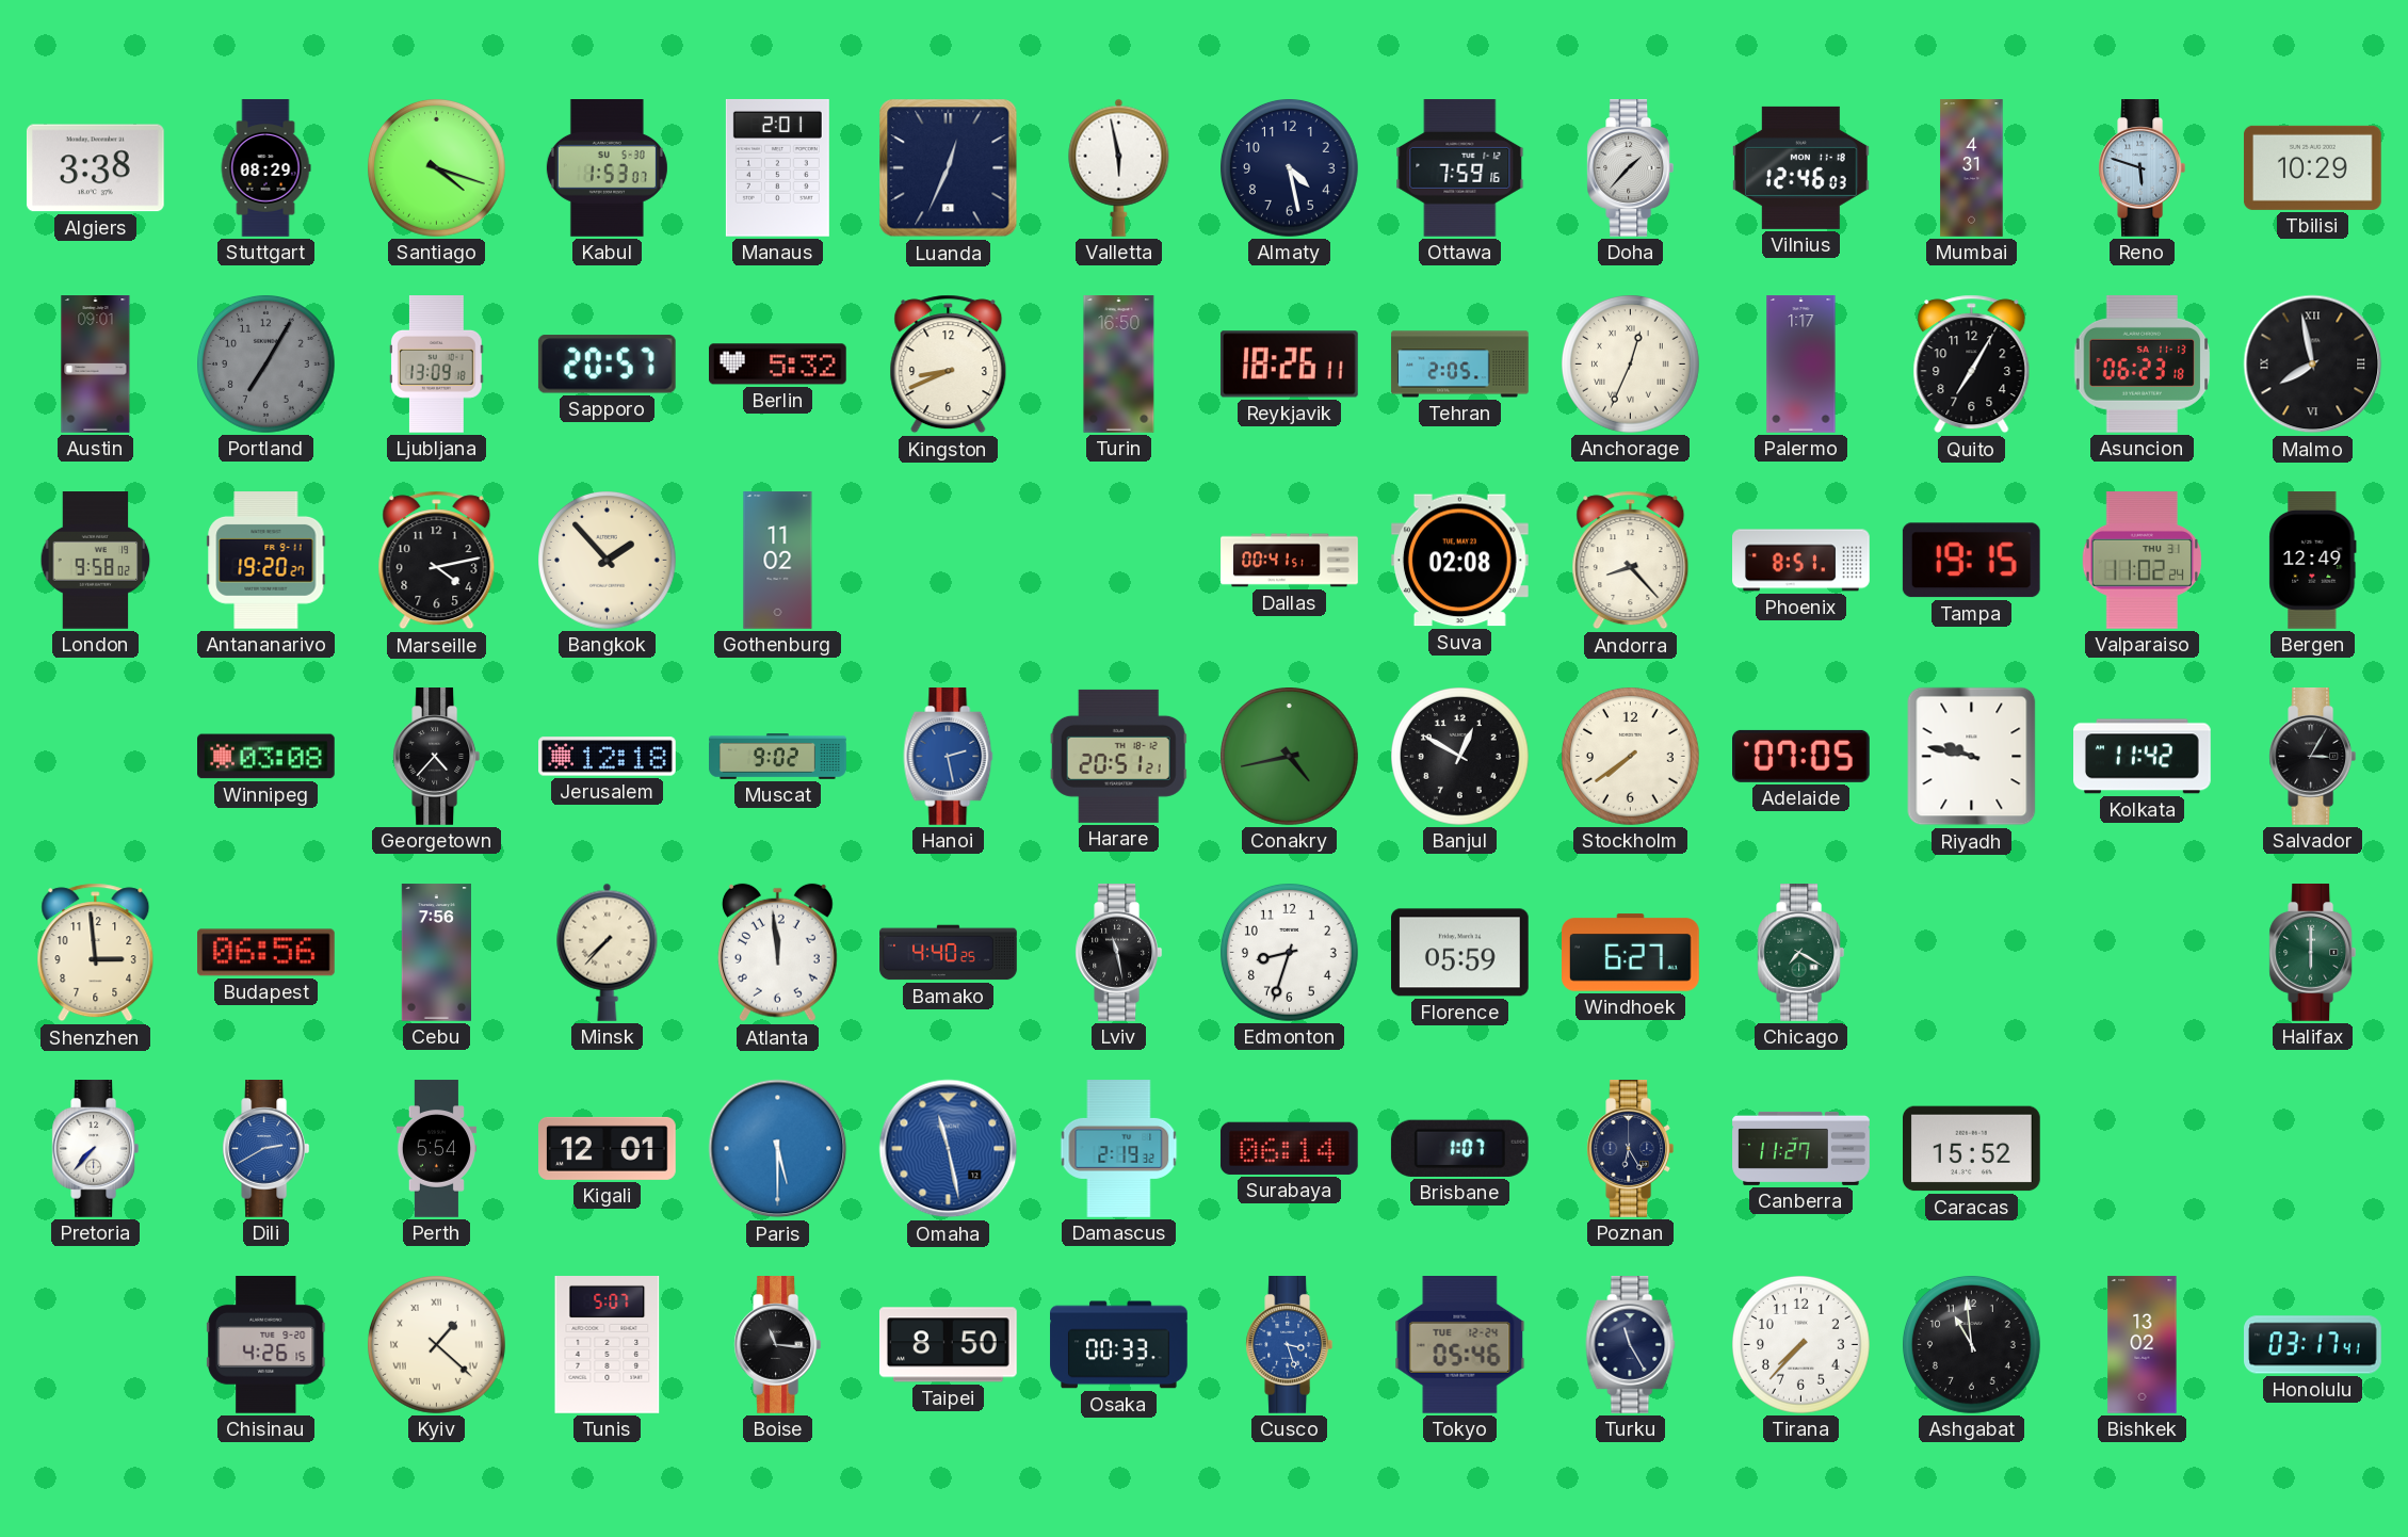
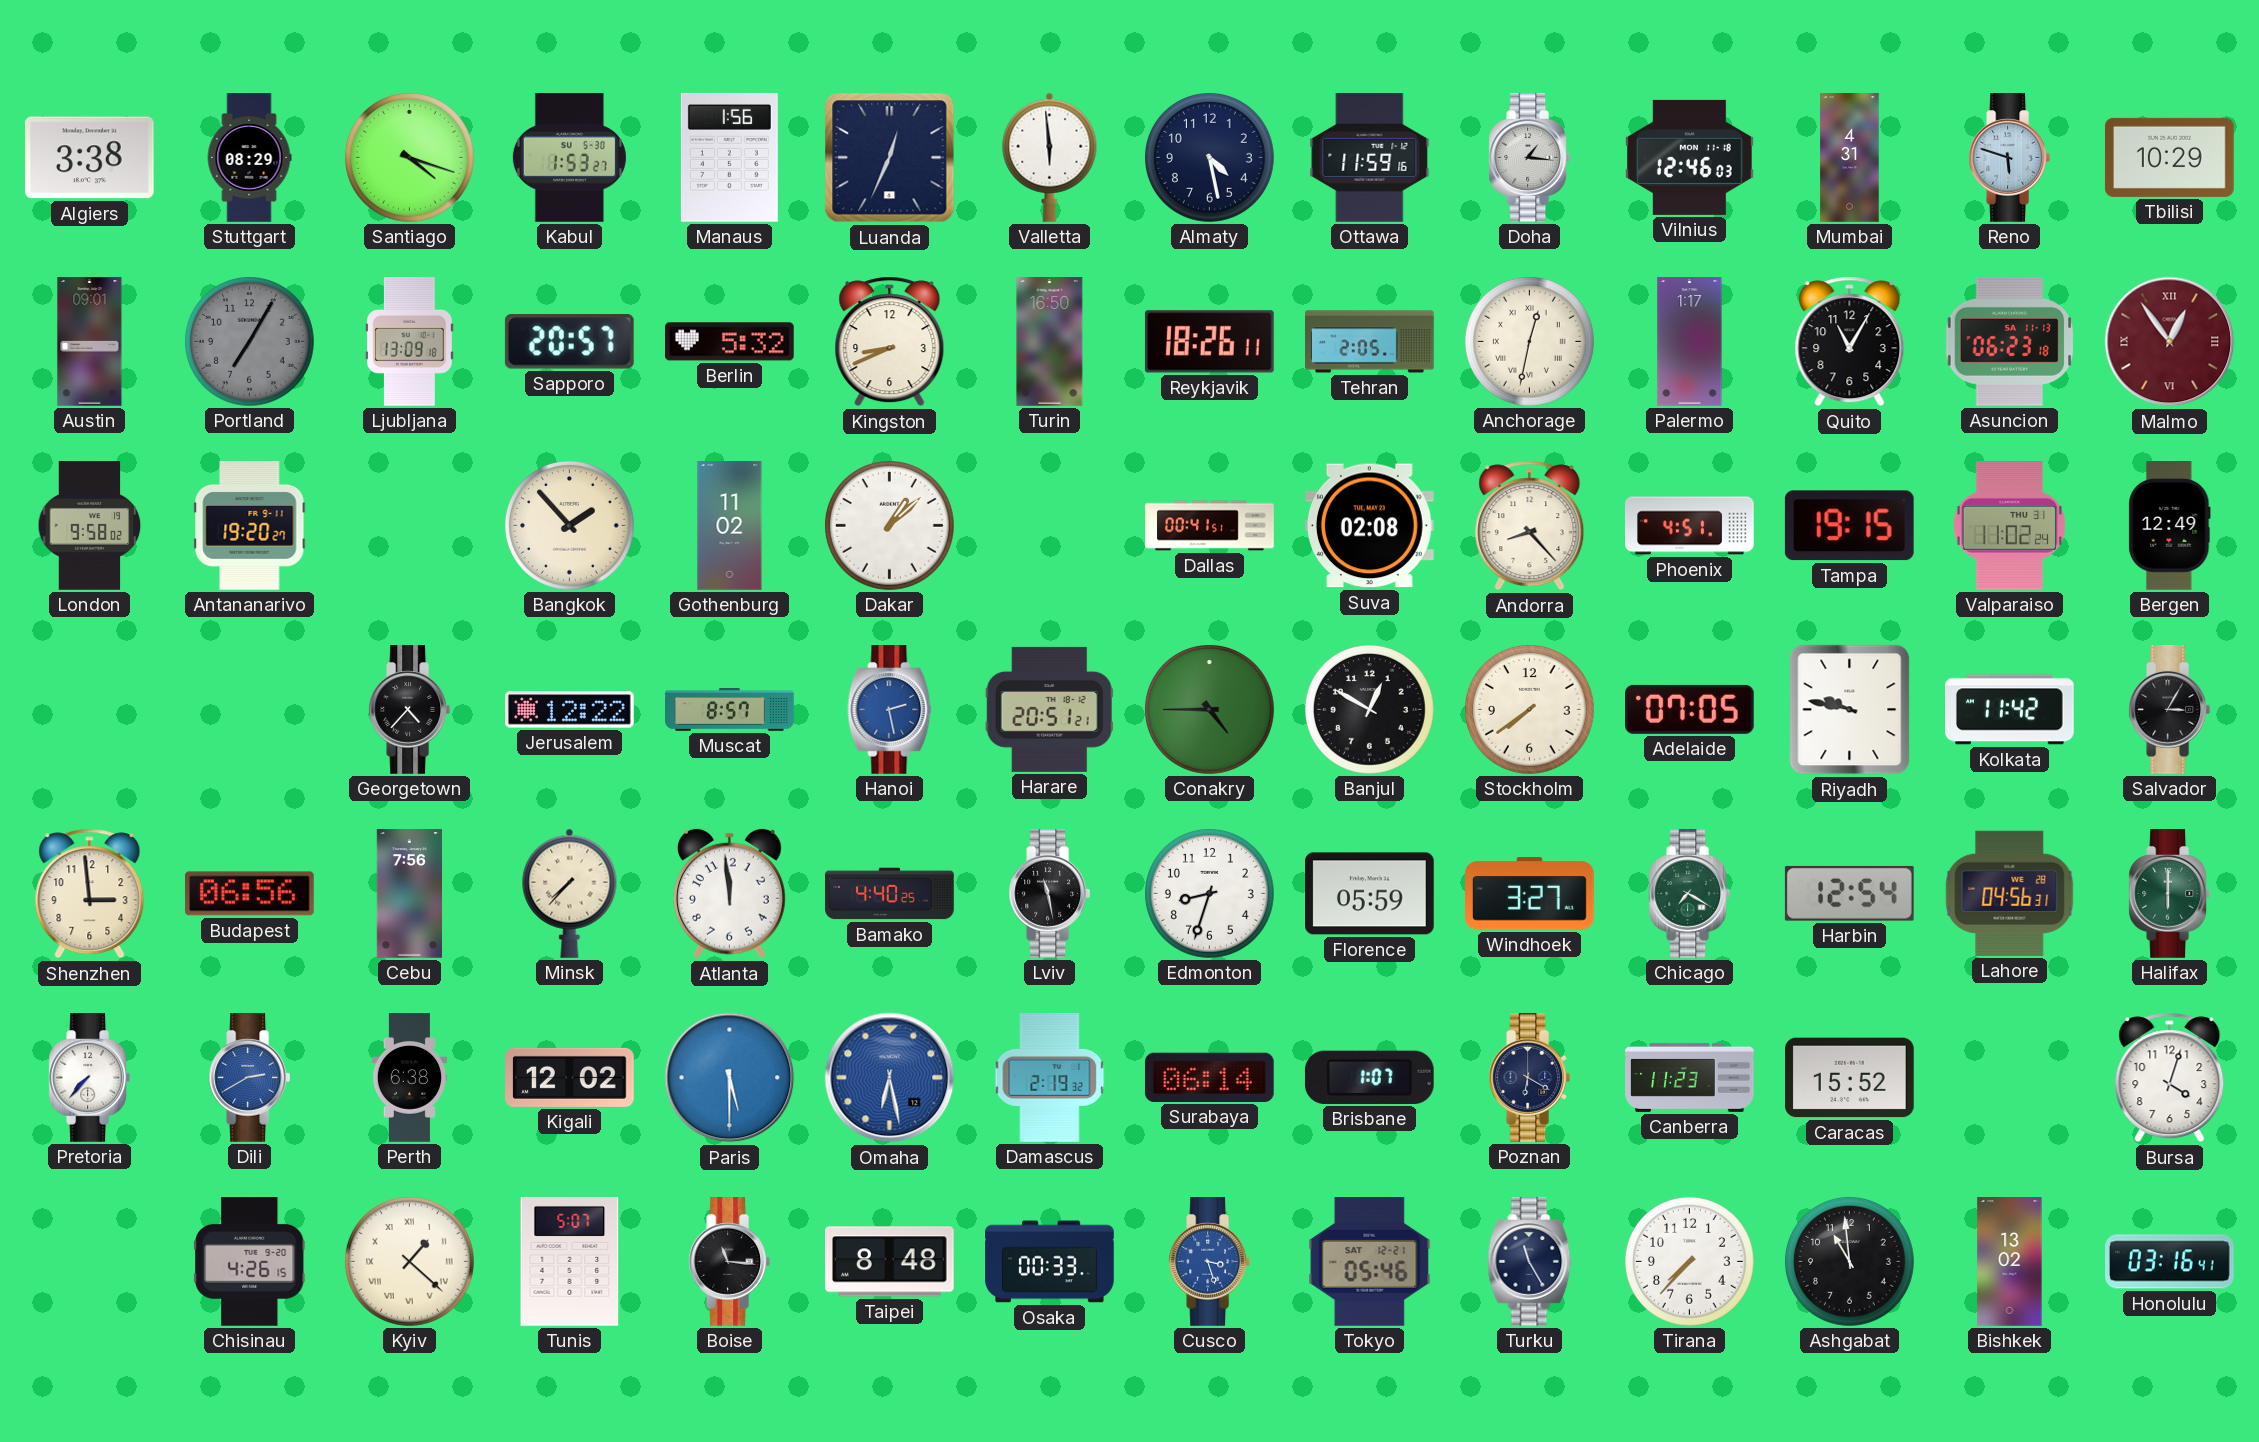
Kabul: 1:53:07 -> 1:53:27
Manaus: 2:01 -> 1:56
Valletta: 5:58 -> 5:59
Ottawa: 7:59 -> 11:59
Doha: 1:37 -> 1:16
Anchorage: 12:34 -> 12:32
Quito: 7:05 -> 11:05
Malmo: 7:58 -> 12:54
Malmo dial: black -> burgundy
Marseille: 4:13 -> none
Dakar: none -> 1:08
Phoenix: 8:51 -> 4:51
Winnipeg: 03:08 -> none
Jerusalem: 12:18 -> 12:22
Muscat: 9:02 -> 8:57
Conakry: 4:43 -> 4:45
Windhoek: 6:27 -> 3:27
Harbin: none -> 12:54
Lahore: none -> 04:56
Perth: 5:54 -> 6:38
Kigali: 12:01 -> 12:02
Omaha: 11:28 -> 6:28
Poznan: 6:25 -> 6:20
Canberra: 11:27 -> 11:23
Bursa: none -> 4:03
Taipei: 8:50 -> 8:48
Tokyo date: TUE 12-24 -> SAT 12-21
Honolulu: 03:17 -> 03:16
